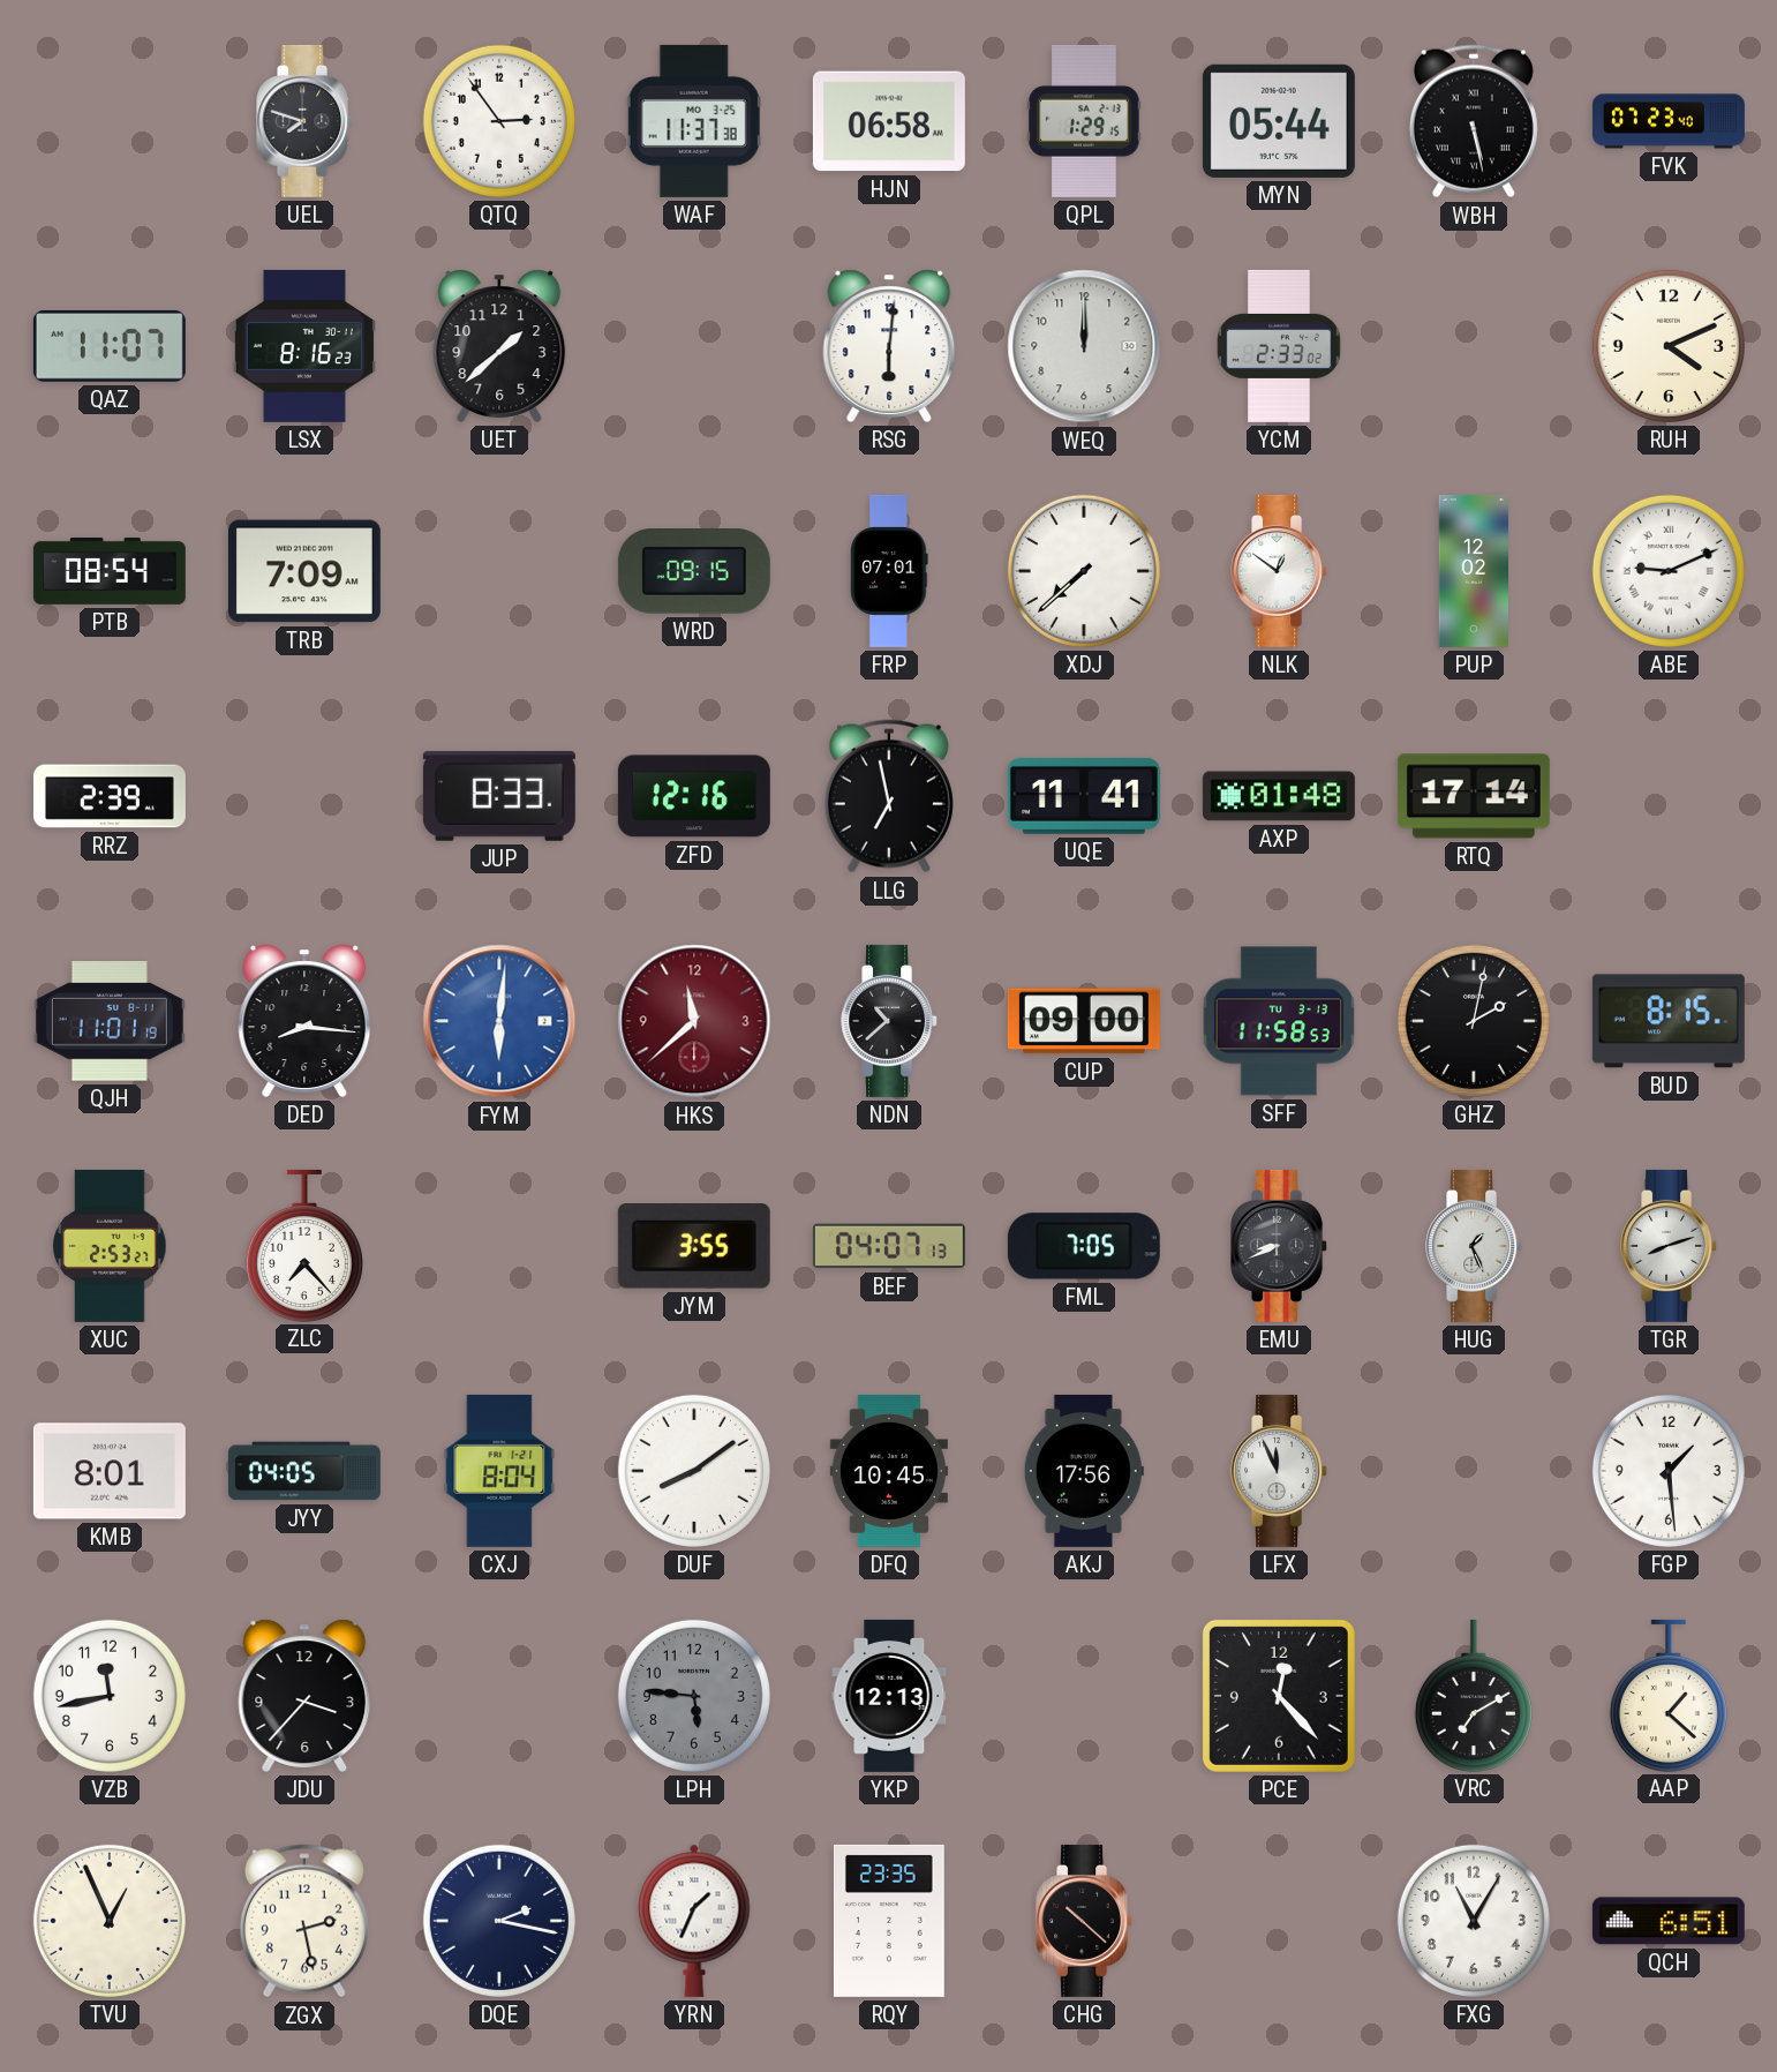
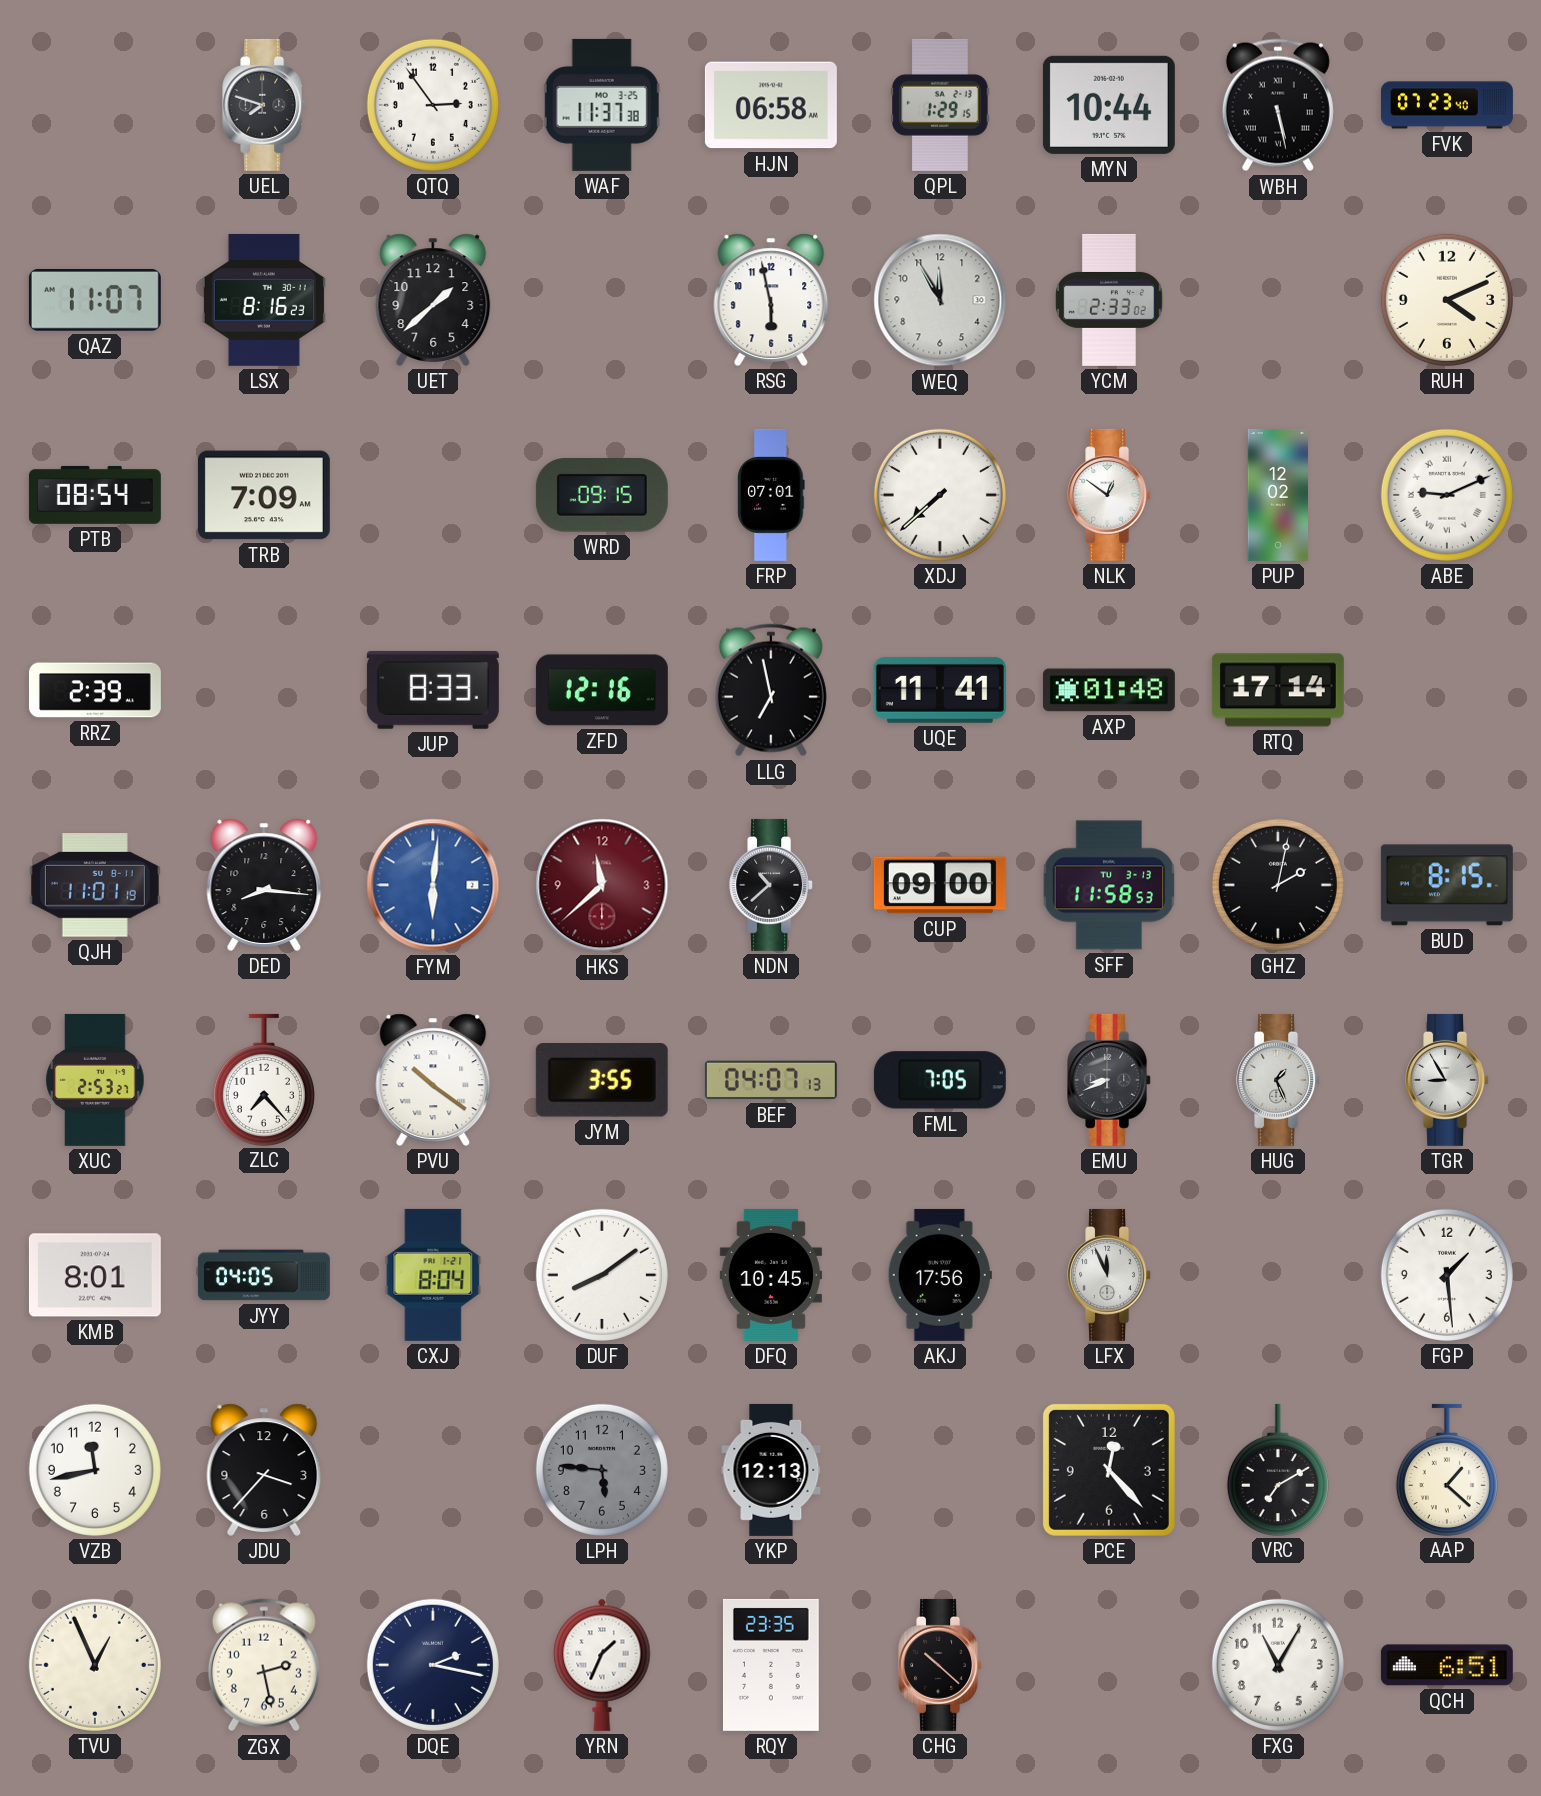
MYN: 05:44 -> 10:44
RSG: 6:01 -> 5:58
WEQ: 12:00 -> 11:55
PVU: none -> 10:21
TGR: 8:12 -> 8:55
